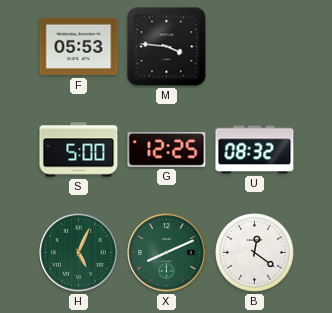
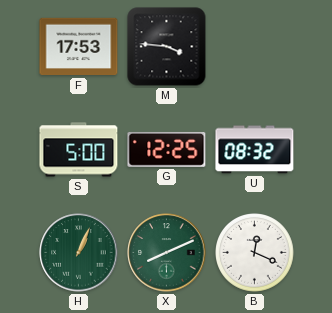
F: 05:53 -> 17:53
H: 5:04 -> 1:04
B: 12:21 -> 12:19
